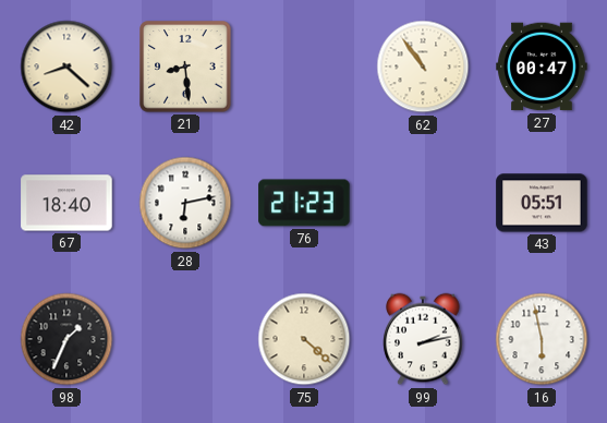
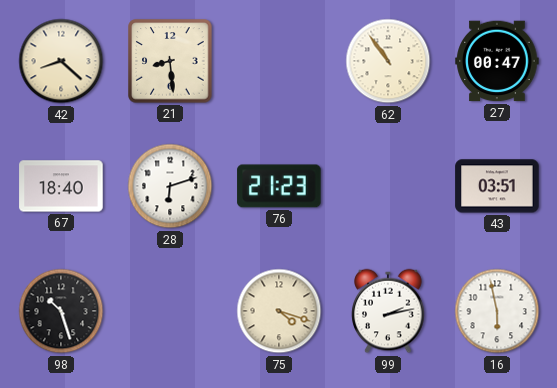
28: 6:13 -> 6:12
43: 05:51 -> 03:51
98: 1:34 -> 10:27
75: 4:22 -> 4:18
